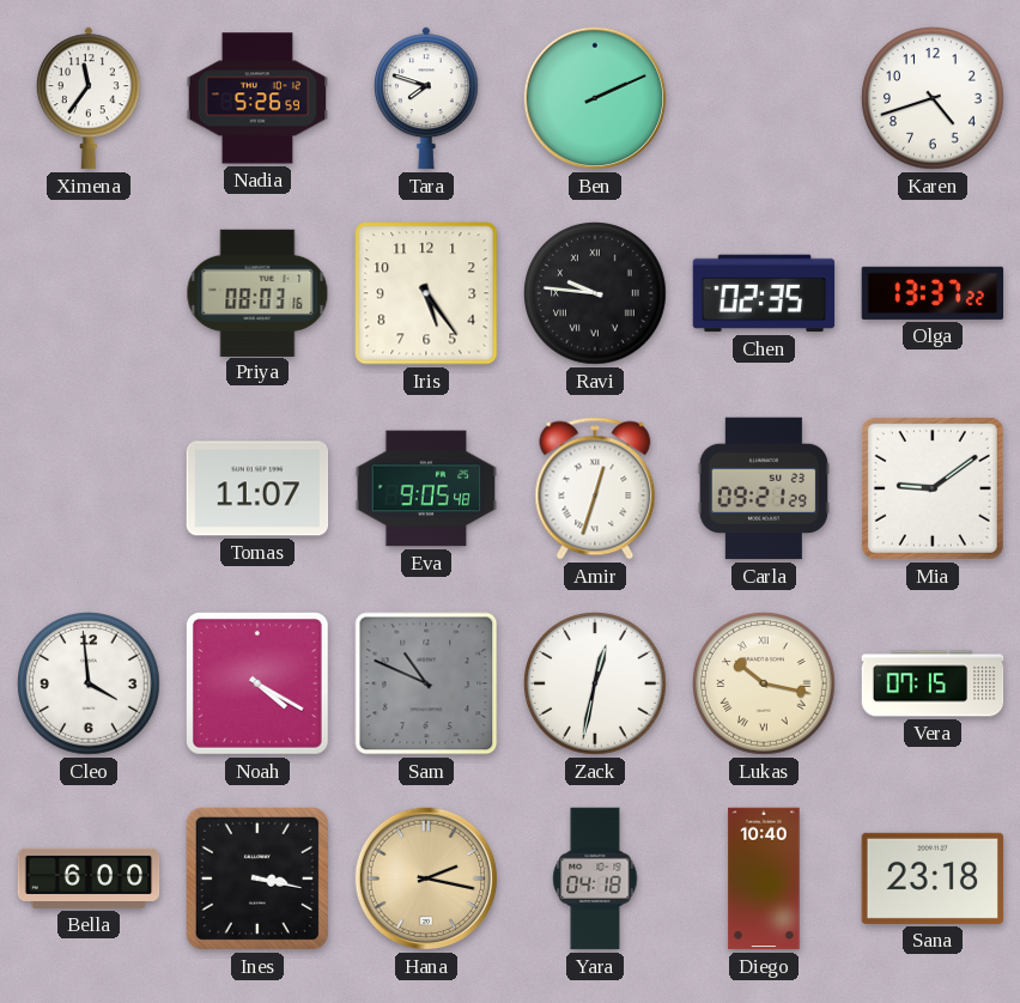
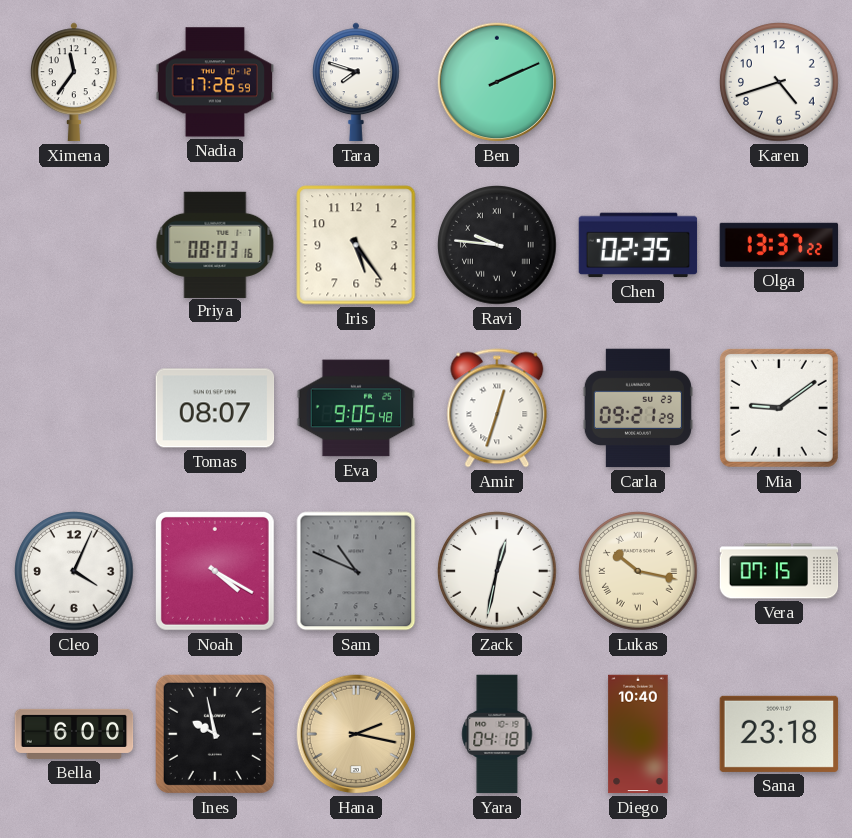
Nadia: 5:26 -> 17:26
Tomas: 11:07 -> 08:07
Cleo: 3:59 -> 4:04
Ines: 3:17 -> 9:58
